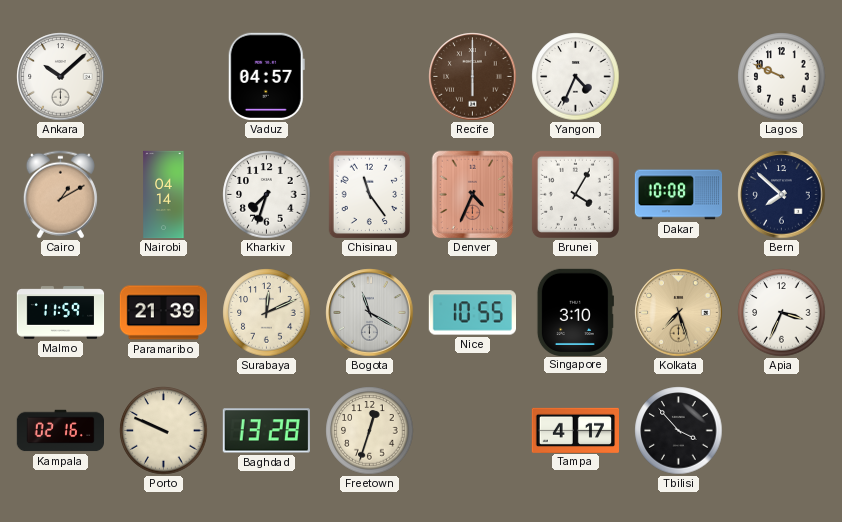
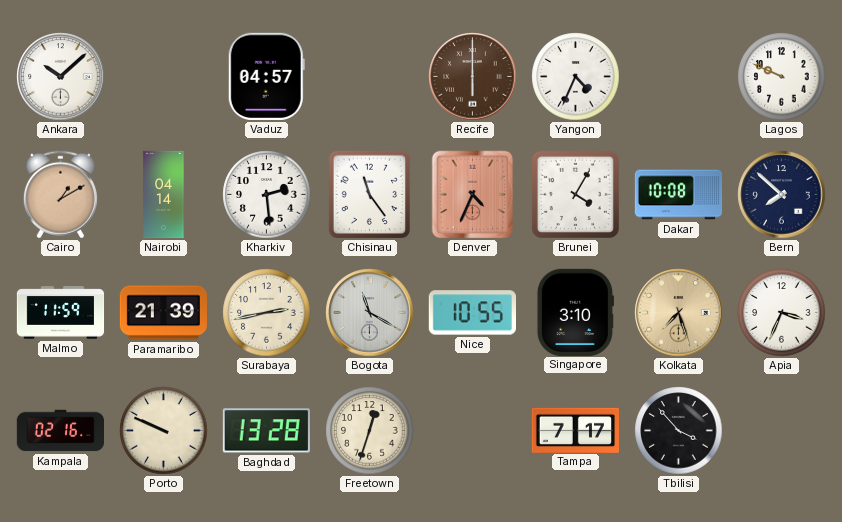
Kharkiv: 7:33 -> 2:29
Surabaya: 12:11 -> 2:43
Tampa: 4:17 -> 7:17
